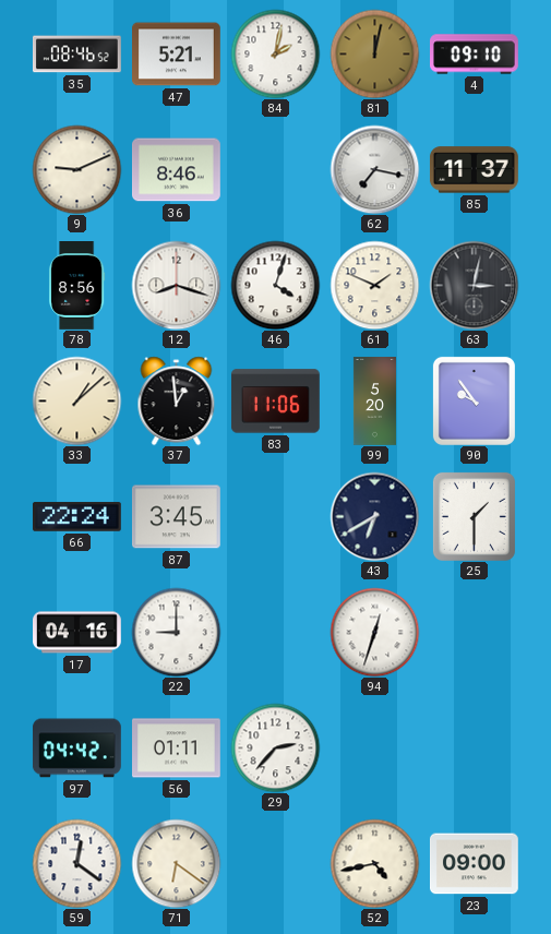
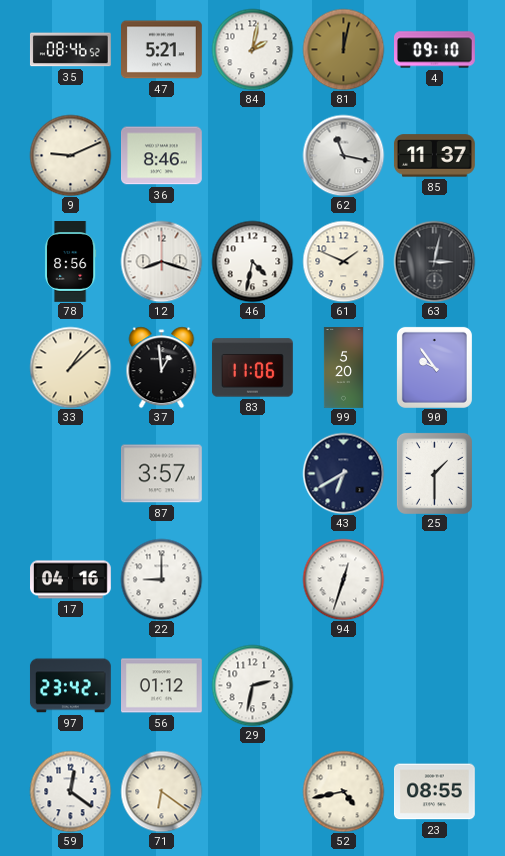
62: 7:17 -> 11:17
46: 4:03 -> 4:32
66: 22:24 -> none
87: 3:45 -> 3:57
97: 04:42 -> 23:42
56: 01:11 -> 01:12
29: 2:37 -> 2:32
23: 09:00 -> 08:55
